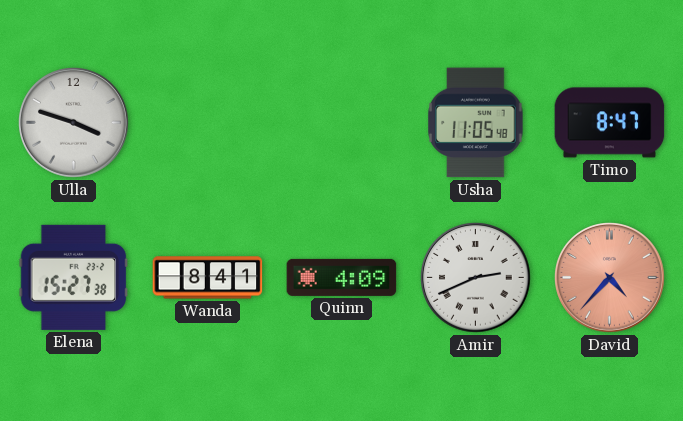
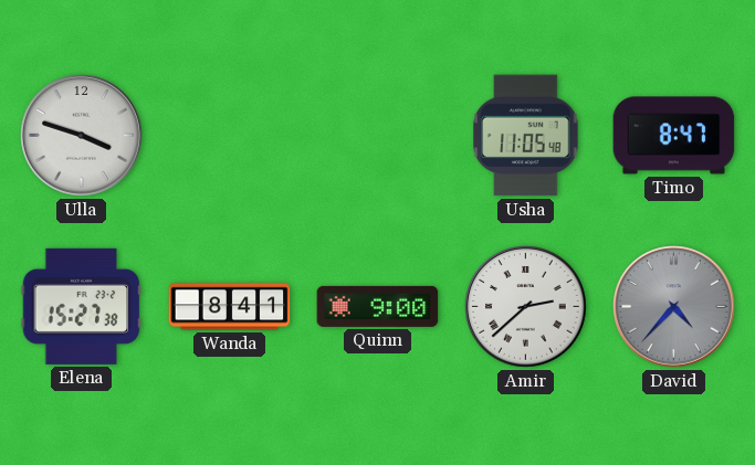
Quinn: 4:09 -> 9:00
Amir: 2:41 -> 2:38
David dial: salmon -> grey
